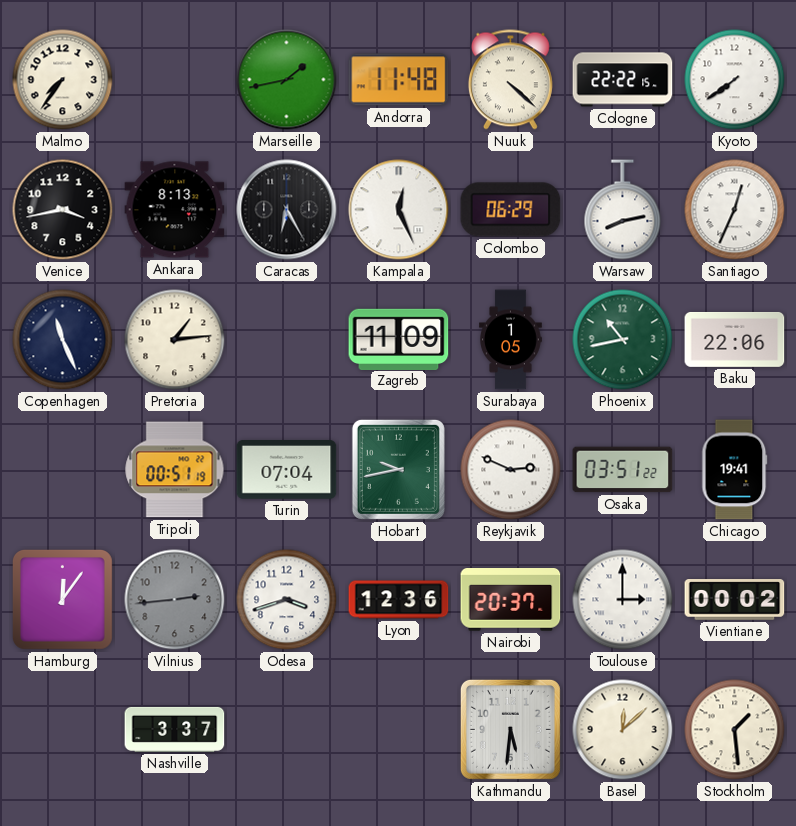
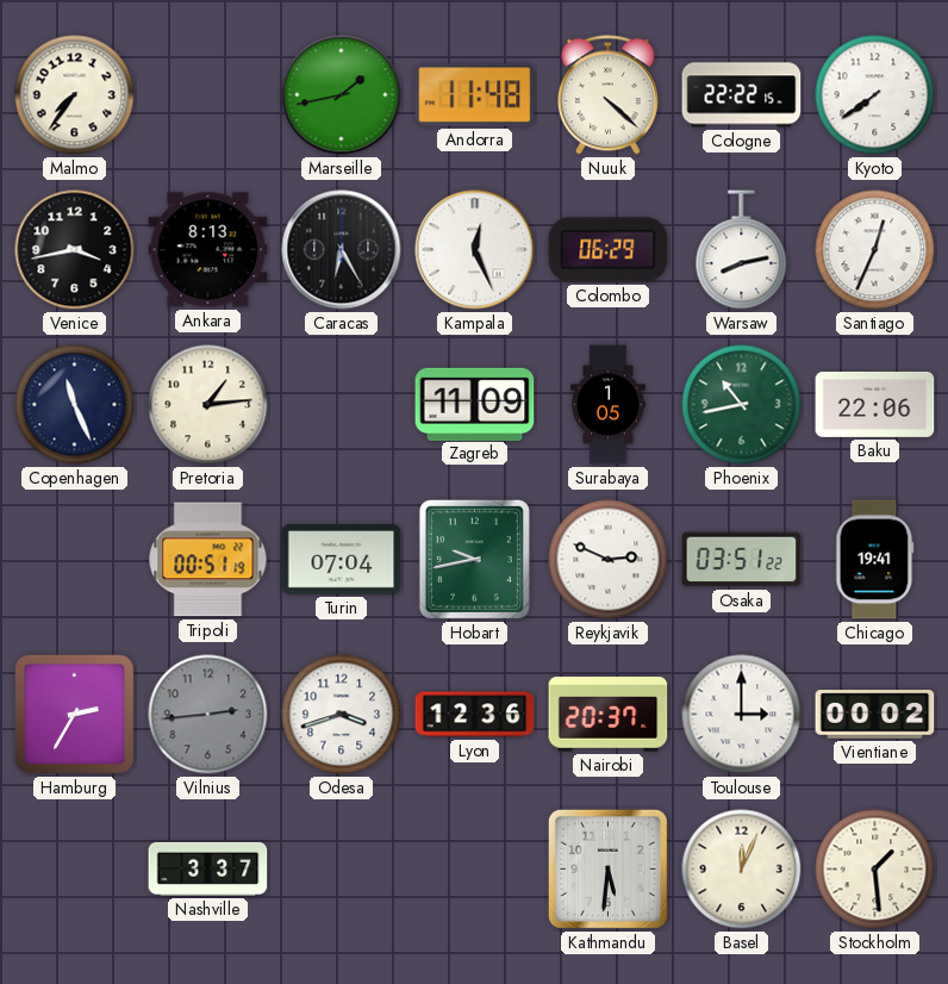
Hamburg: 12:06 -> 2:35
Basel: 12:08 -> 12:04
